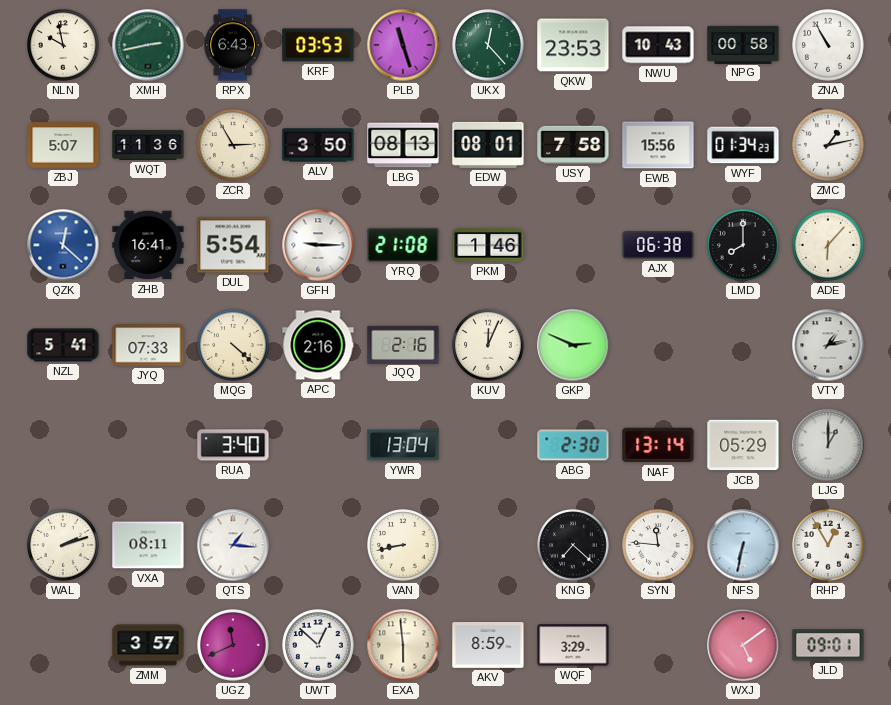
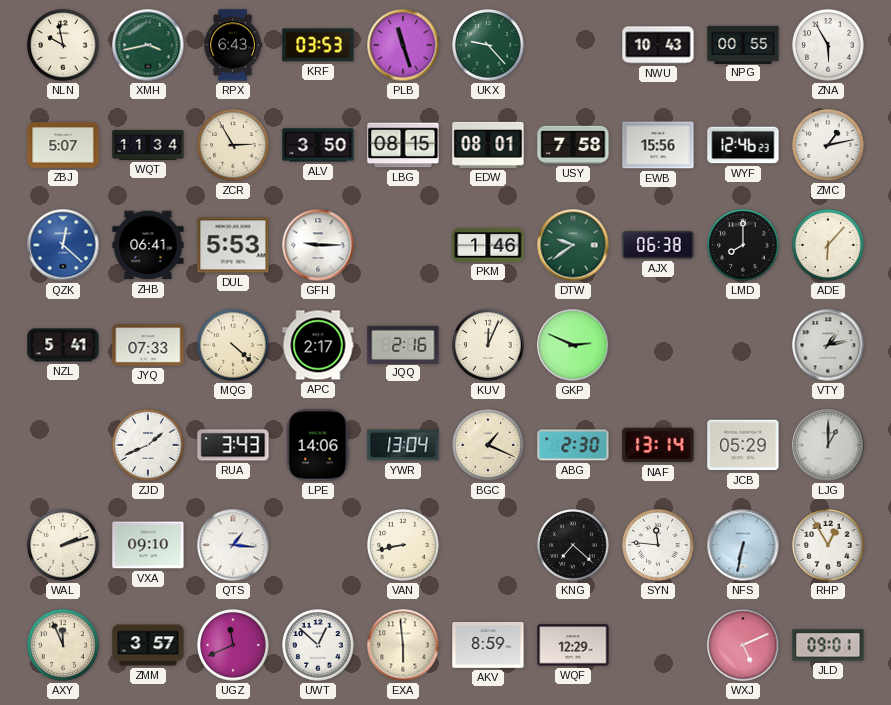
XMH: 2:43 -> 3:43
UKX: 12:23 -> 9:23
QKW: 23:53 -> none
NPG: 00:58 -> 00:55
ZNA: 10:55 -> 5:55
WQT: 11:36 -> 11:34
LBG: 08:13 -> 08:15
WYF: 01:34 -> 12:46
ZHB: 16:41 -> 06:41
DUL: 5:54 -> 5:53
YRQ: 21:08 -> none
DTW: none -> 9:39
APC: 2:16 -> 2:17
ZJD: none -> 1:41
RUA: 3:40 -> 3:43
LPE: none -> 14:06
BGC: none -> 1:19
VXA: 08:11 -> 09:10
AXY: none -> 11:56
WQF: 3:29 -> 12:29
WXJ: 5:09 -> 5:11
